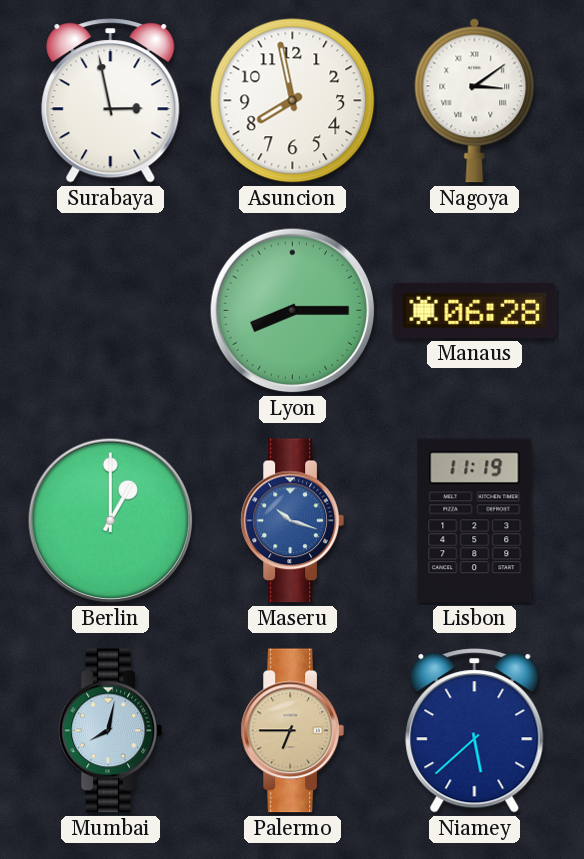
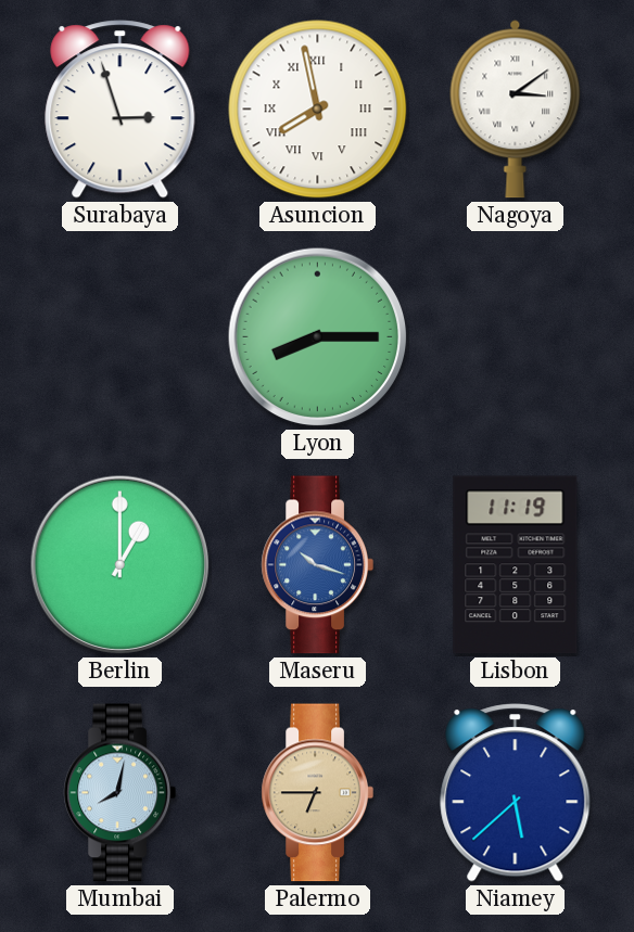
Surabaya: 2:58 -> 2:57
Asuncion numerals: Arabic -> Roman
Manaus: 06:28 -> none
